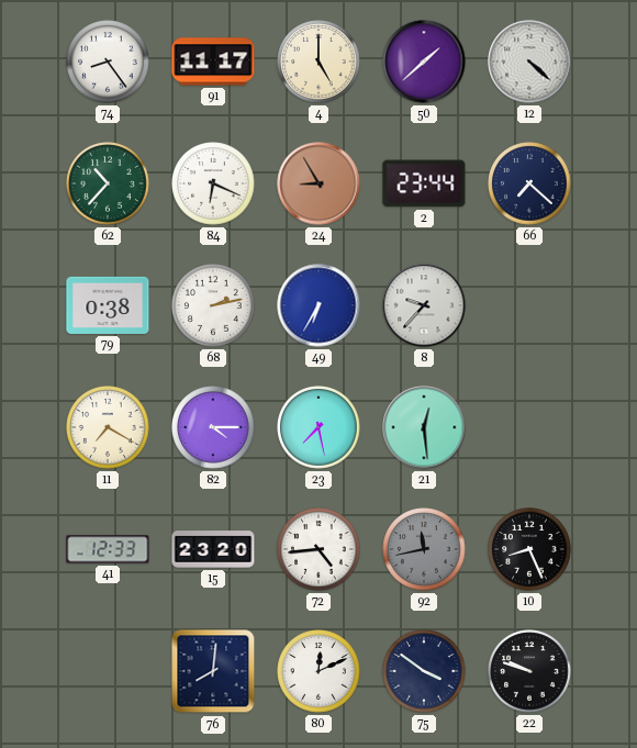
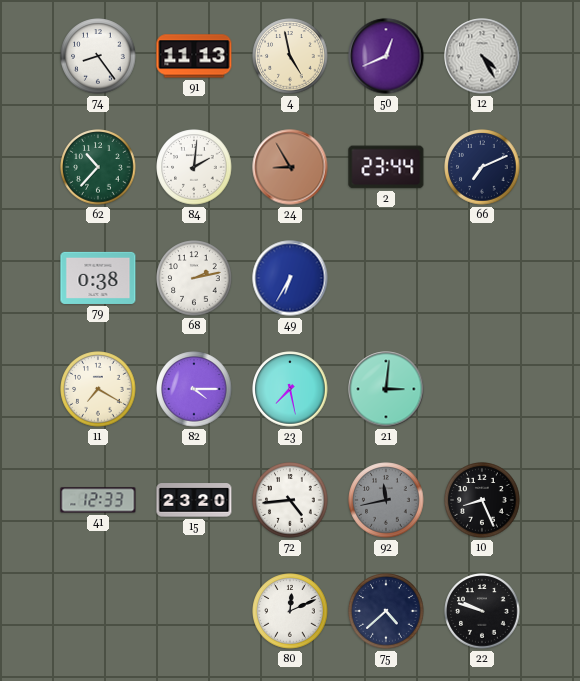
91: 11:17 -> 11:13
4: 5:00 -> 4:58
50: 1:38 -> 12:41
12: 4:22 -> 4:25
84: 6:19 -> 2:01
66: 7:22 -> 7:11
8: 9:37 -> none
21: 12:29 -> 3:01
76: 8:01 -> none
75: 3:51 -> 4:38
